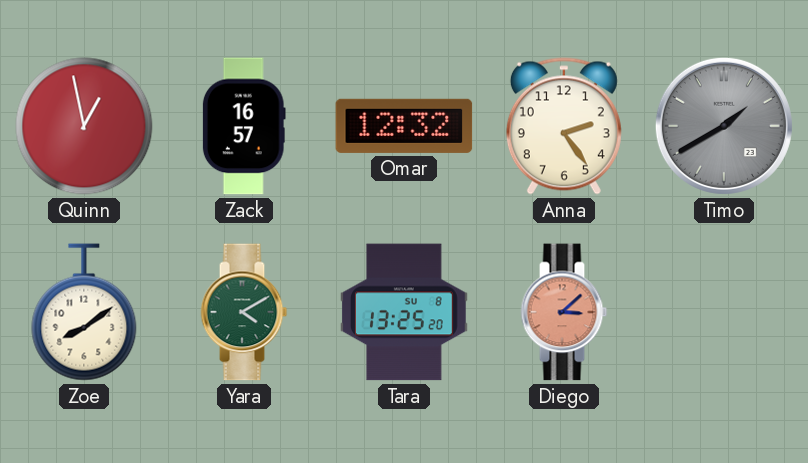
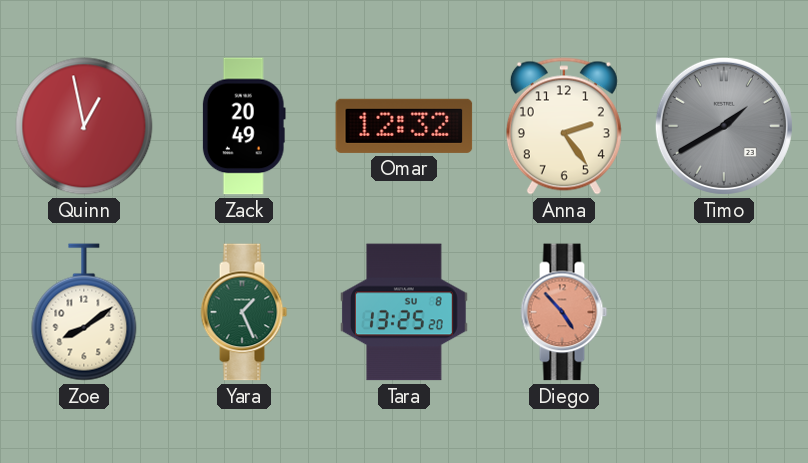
Zack: 16:57 -> 20:49
Yara: 4:10 -> 1:26
Diego: 3:08 -> 4:53
